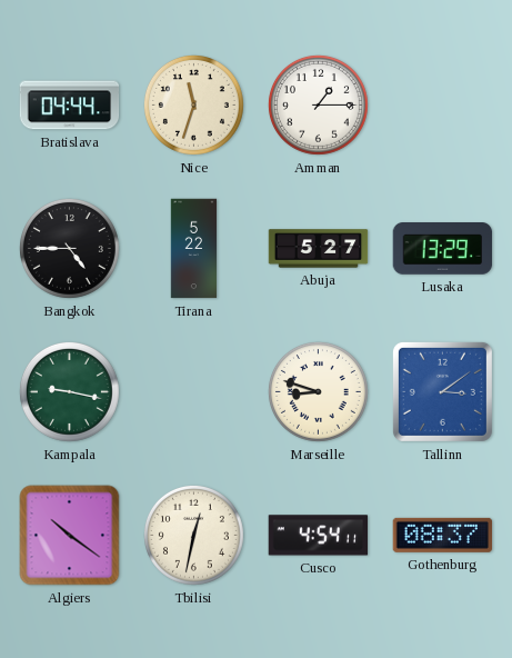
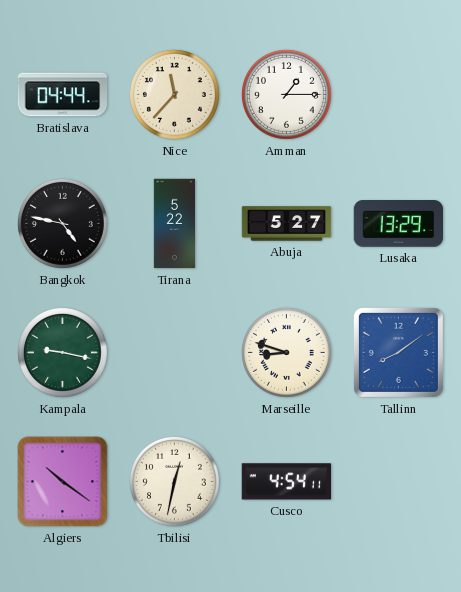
Nice: 11:33 -> 11:37
Bangkok: 4:45 -> 4:47
Tallinn: 3:09 -> 8:09
Gothenburg: 08:37 -> none
